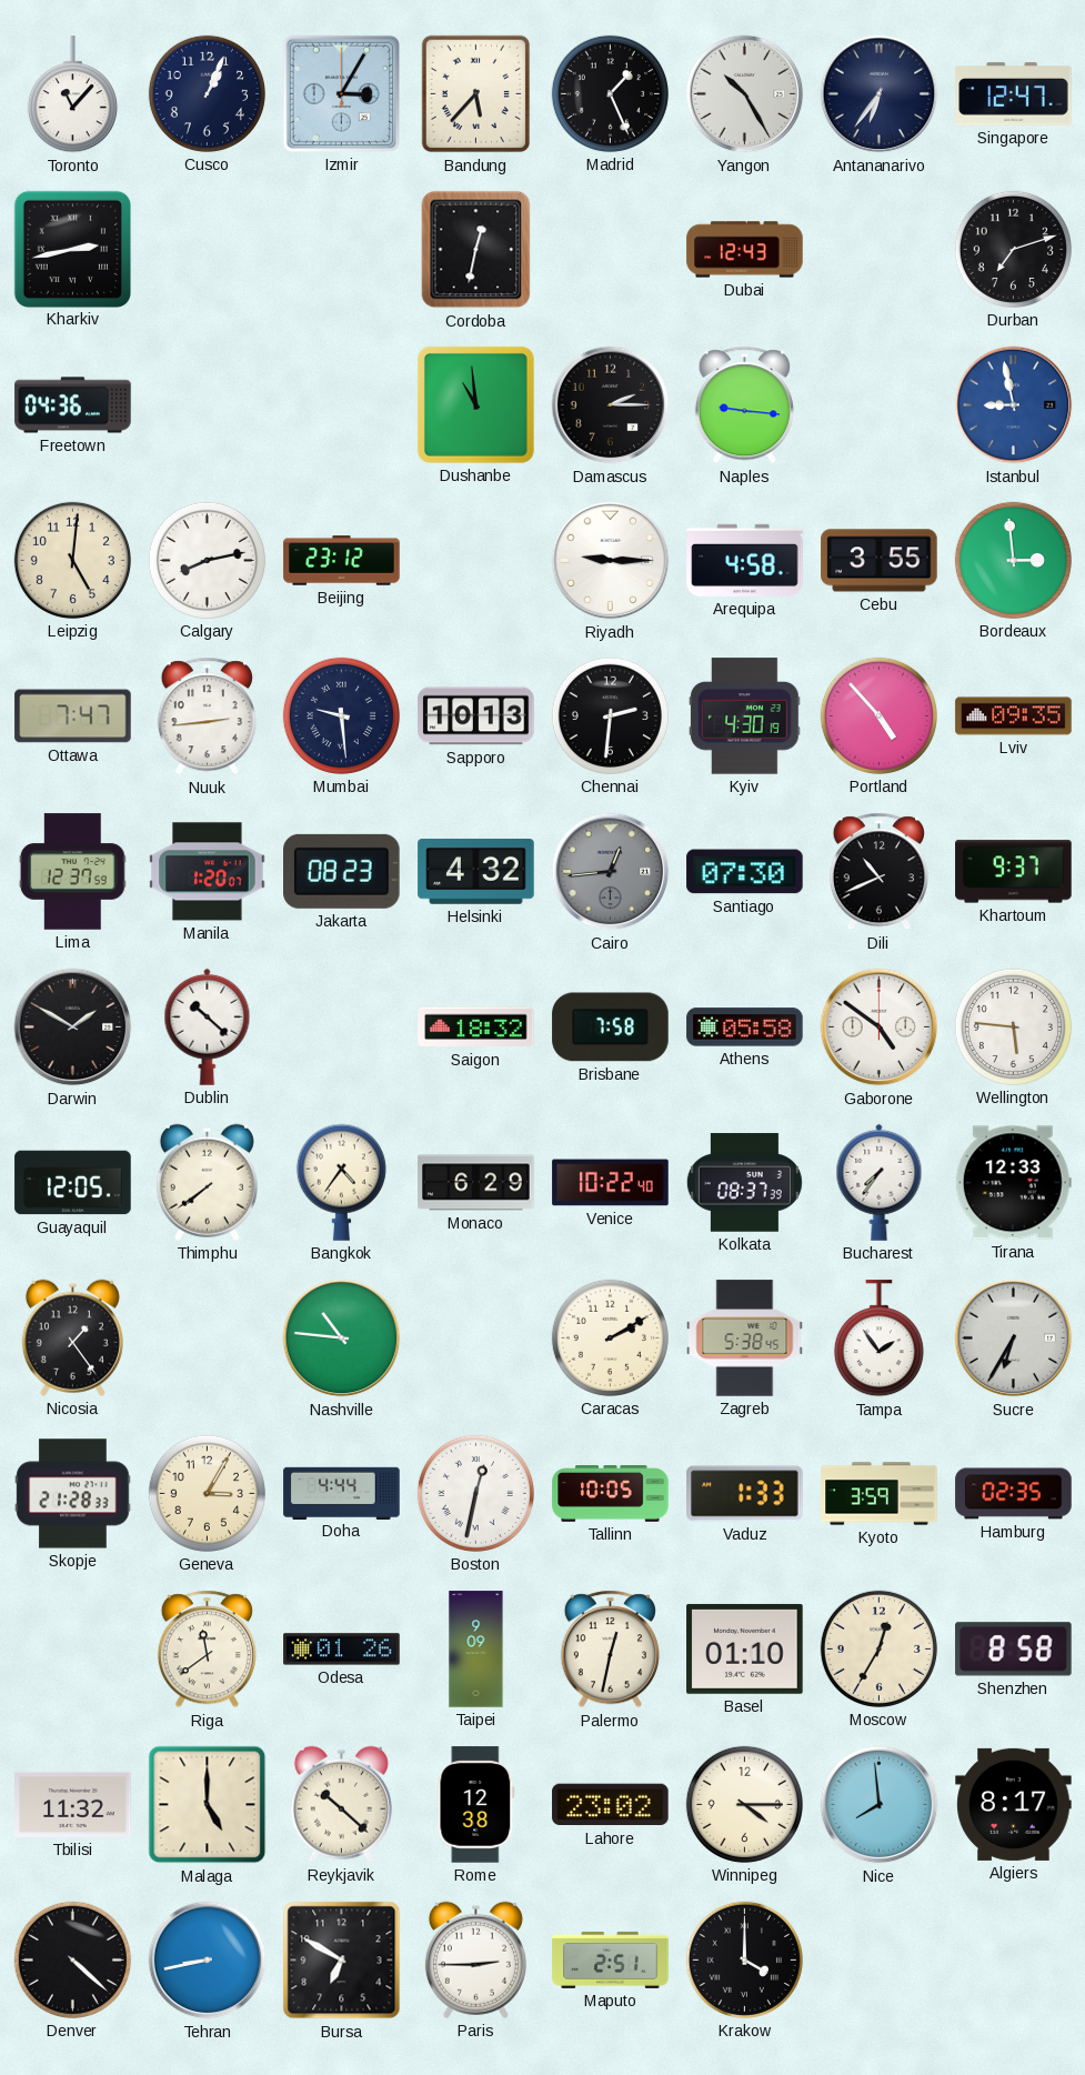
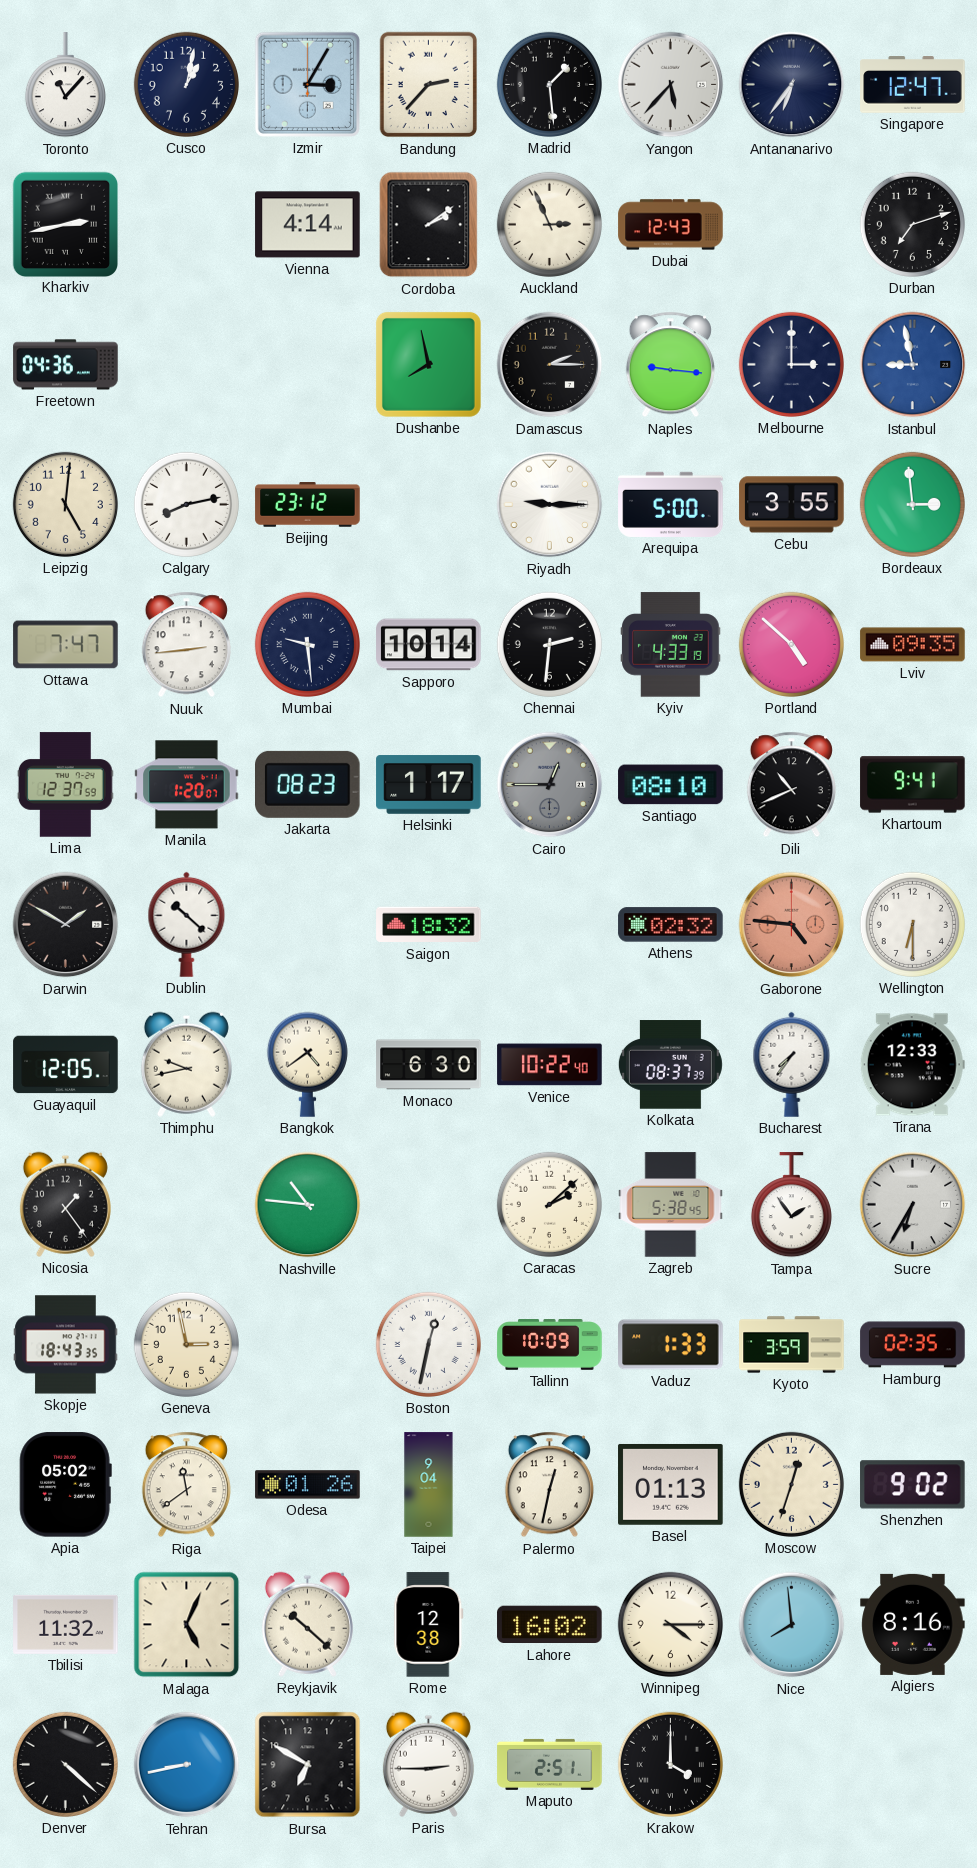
Cusco: 1:04 -> 1:02
Bandung: 5:37 -> 2:37
Madrid: 1:26 -> 1:29
Yangon: 10:25 -> 5:37
Vienna: none -> 4:14
Cordoba: 12:32 -> 2:09
Auckland: none -> 2:56
Dushanbe: 10:59 -> 7:58
Melbourne: none -> 3:00
Arequipa: 4:58 -> 5:00
Sapporo: 10:13 -> 10:14
Kyiv: 4:30 -> 4:33
Portland: 4:53 -> 4:52
Helsinki: 4:32 -> 1:17
Cairo: 12:44 -> 12:45
Santiago: 07:30 -> 08:10
Khartoum: 9:37 -> 9:41
Brisbane: 7:58 -> none
Athens: 05:58 -> 02:32
Gaborone: 4:51 -> 4:46
Gaborone dial: white -> salmon
Wellington: 5:46 -> 6:30
Thimphu: 7:39 -> 9:43
Bangkok: 4:36 -> 4:39
Monaco: 6:29 -> 6:30
Caracas: 2:10 -> 2:08
Skopje: 21:28 -> 18:43
Geneva: 3:05 -> 2:58
Doha: 4:44 -> none
Tallinn: 10:05 -> 10:09
Apia: none -> 05:02
Taipei: 9:09 -> 9:04
Basel: 01:10 -> 01:13
Moscow: 12:35 -> 12:33
Shenzhen: 8:58 -> 9:02
Malaga: 5:00 -> 5:04
Lahore: 23:02 -> 16:02
Algiers: 8:17 -> 8:16
